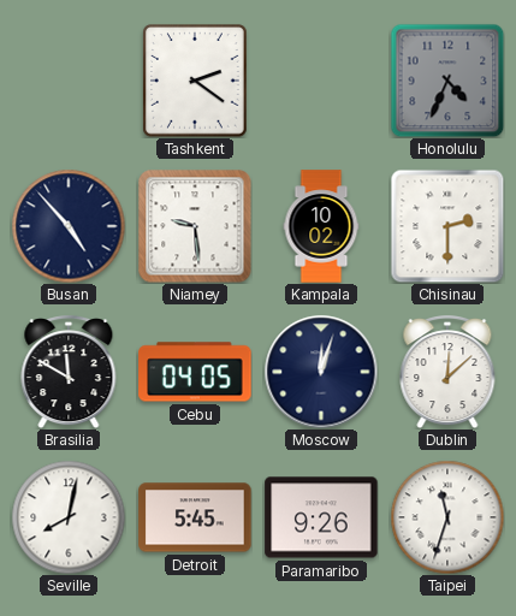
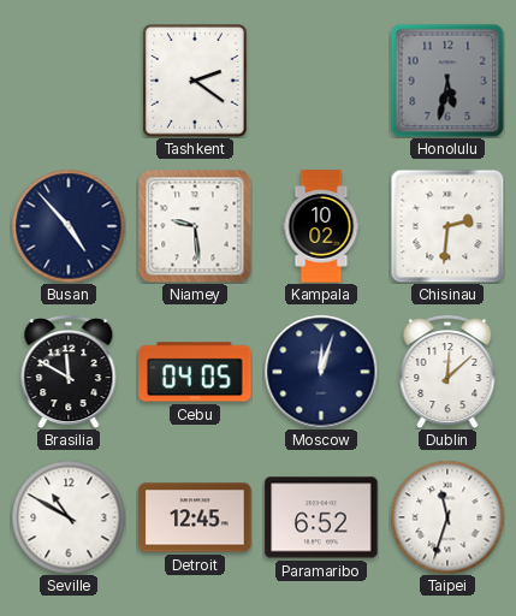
Honolulu: 4:34 -> 5:32
Chisinau: 2:30 -> 2:31
Seville: 8:02 -> 10:50
Detroit: 5:45 -> 12:45
Paramaribo: 9:26 -> 6:52
